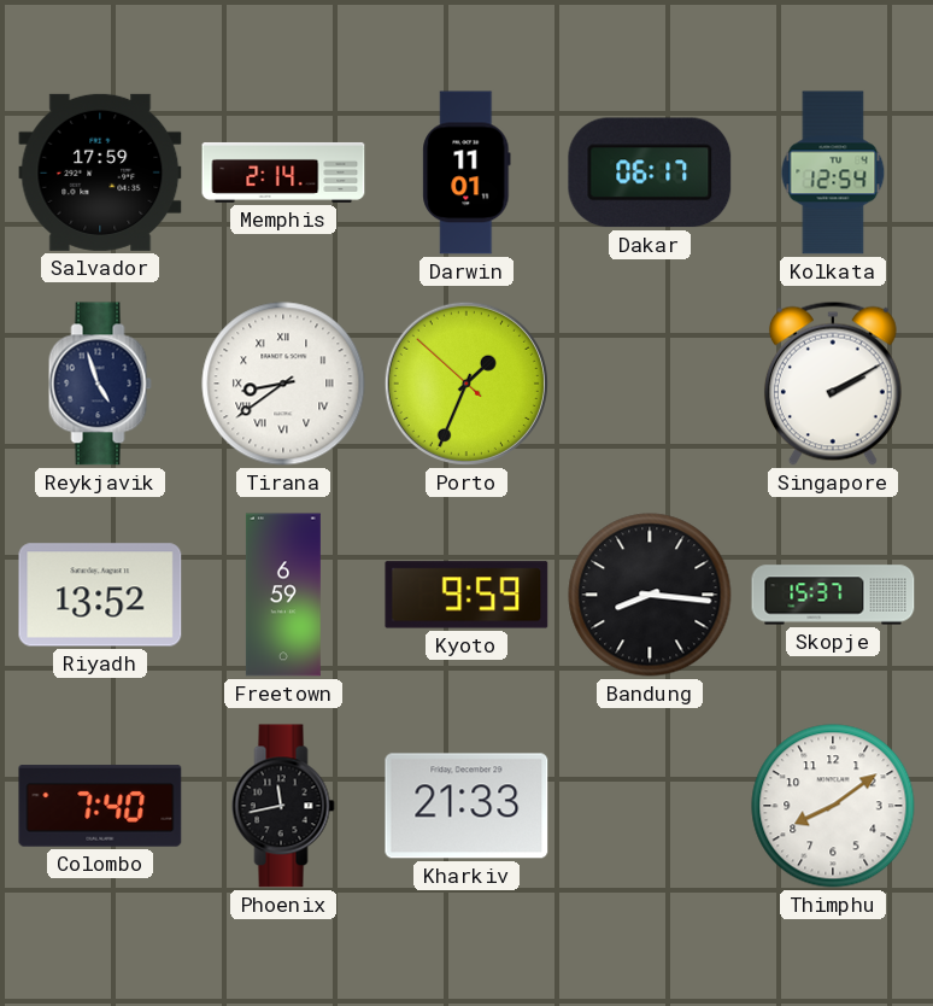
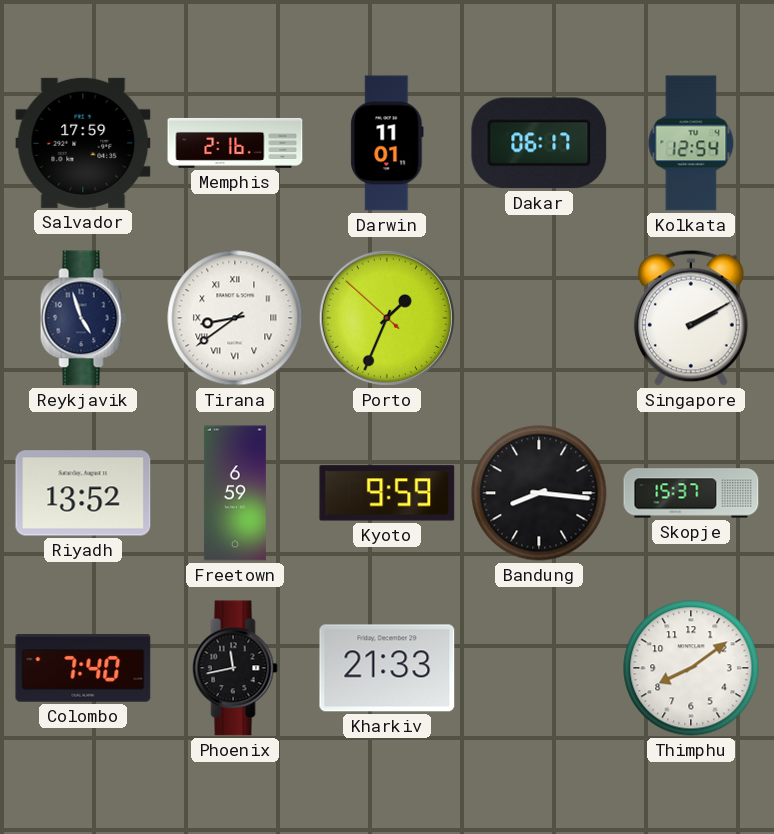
Memphis: 2:14 -> 2:16
